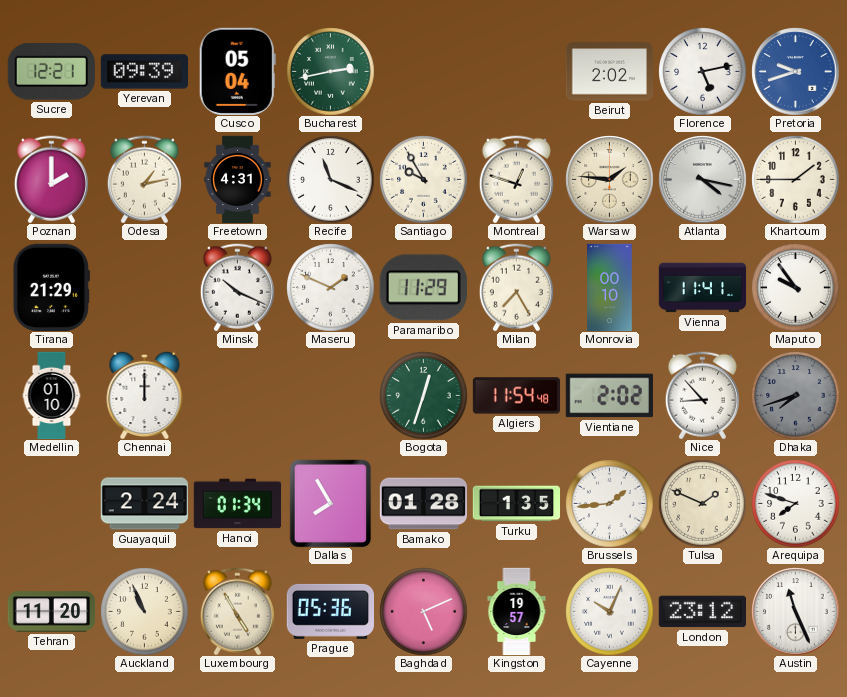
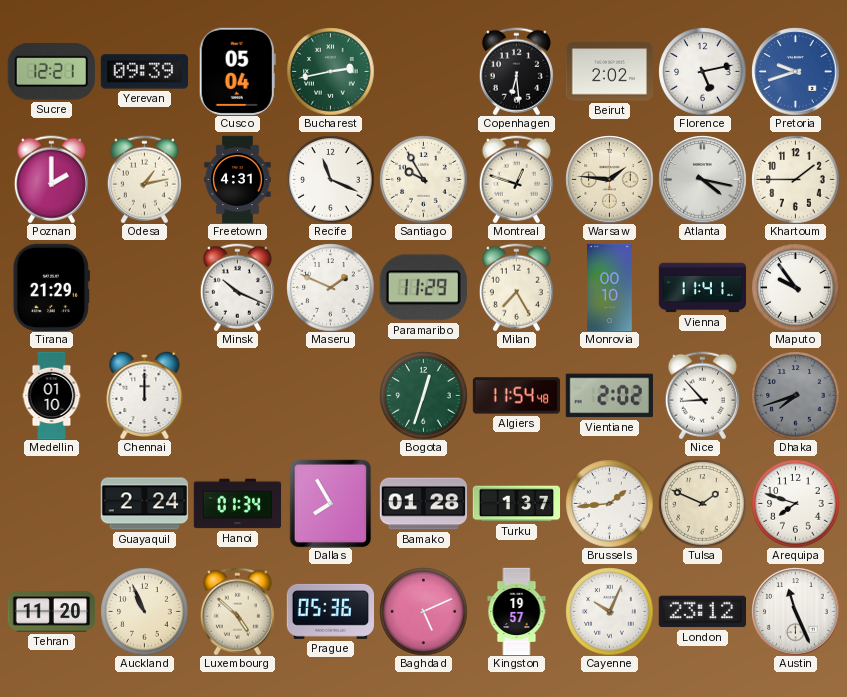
Copenhagen: none -> 6:29
Turku: 1:35 -> 1:37
Luxembourg: 4:55 -> 4:52
